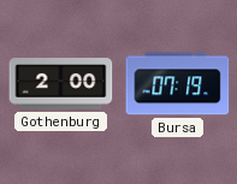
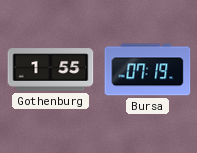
Gothenburg: 2:00 -> 1:55
